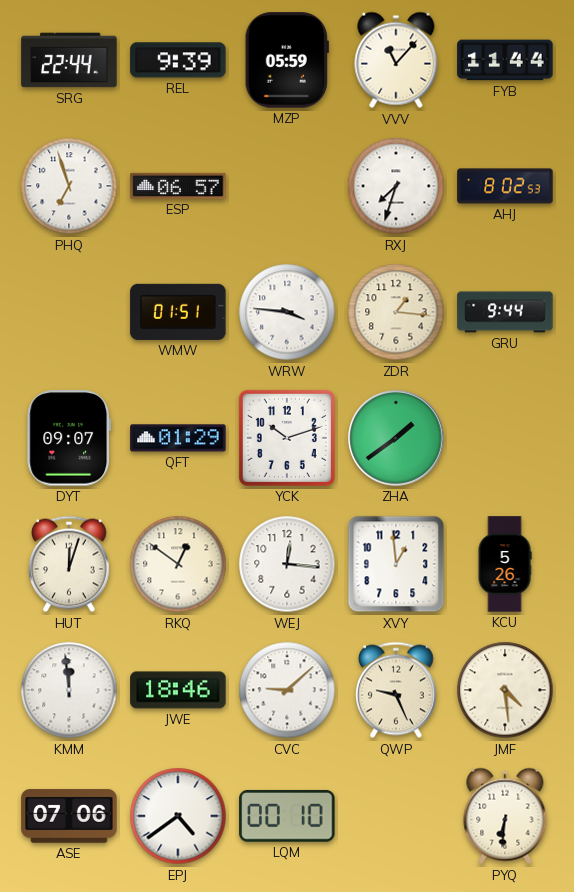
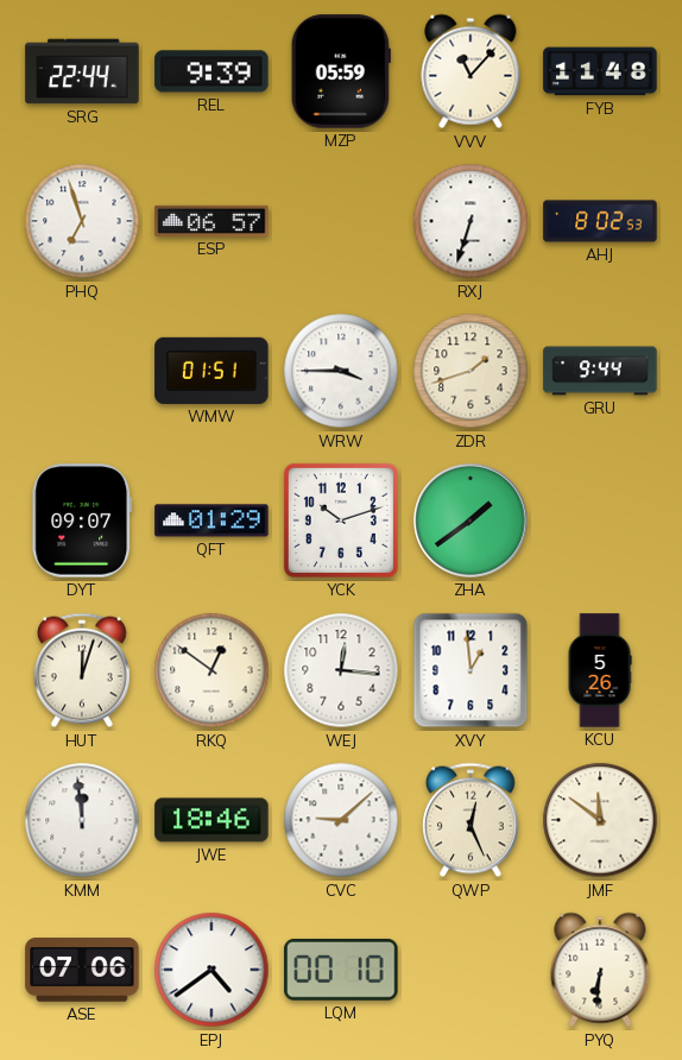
FYB: 11:44 -> 11:48
RXJ: 7:33 -> 6:33
WRW: 3:46 -> 3:45
ZDR: 1:16 -> 1:42
QWP: 9:26 -> 12:26
JMF: 4:29 -> 11:51
